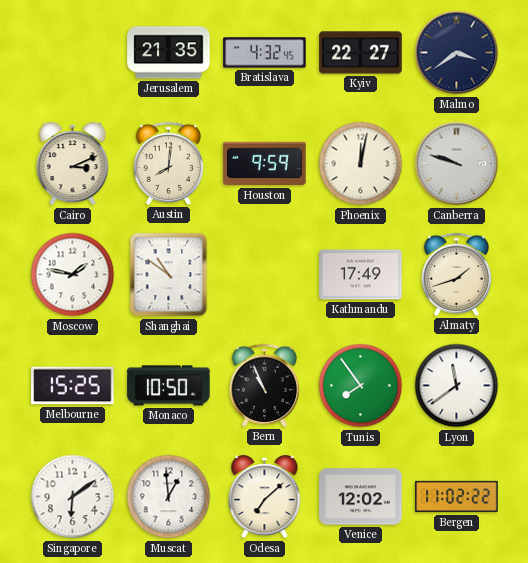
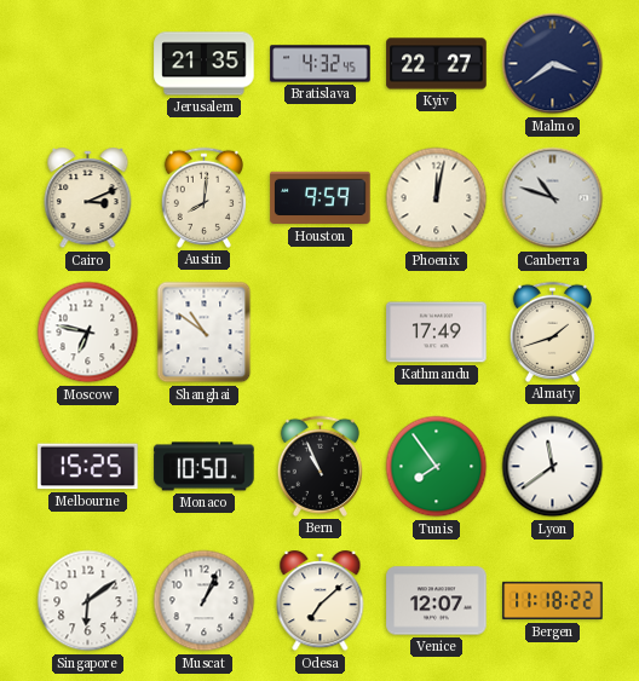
Canberra: 9:48 -> 10:48
Moscow: 1:47 -> 6:47
Muscat: 12:59 -> 1:04
Venice: 12:02 -> 12:07
Bergen: 11:02 -> 11:18
